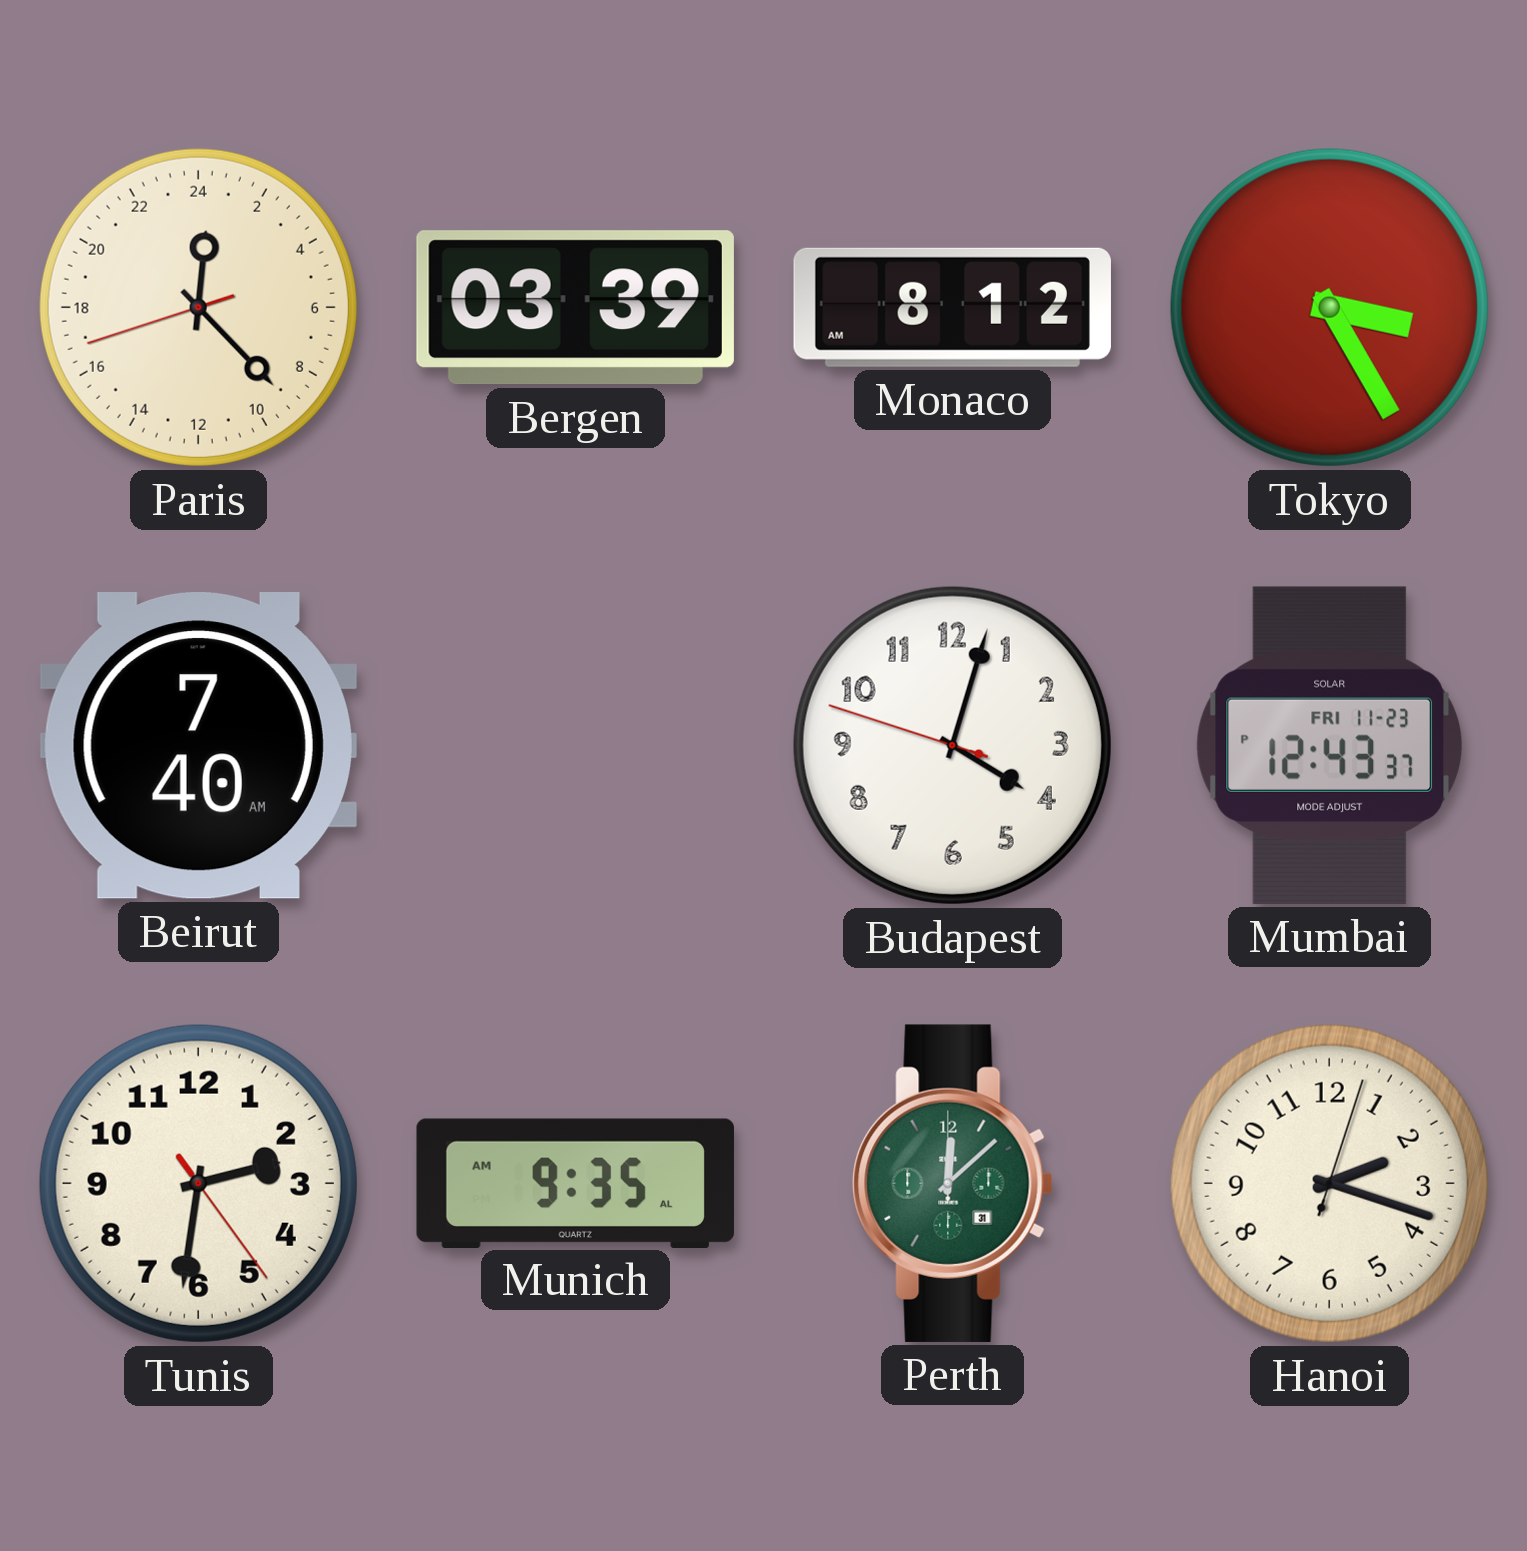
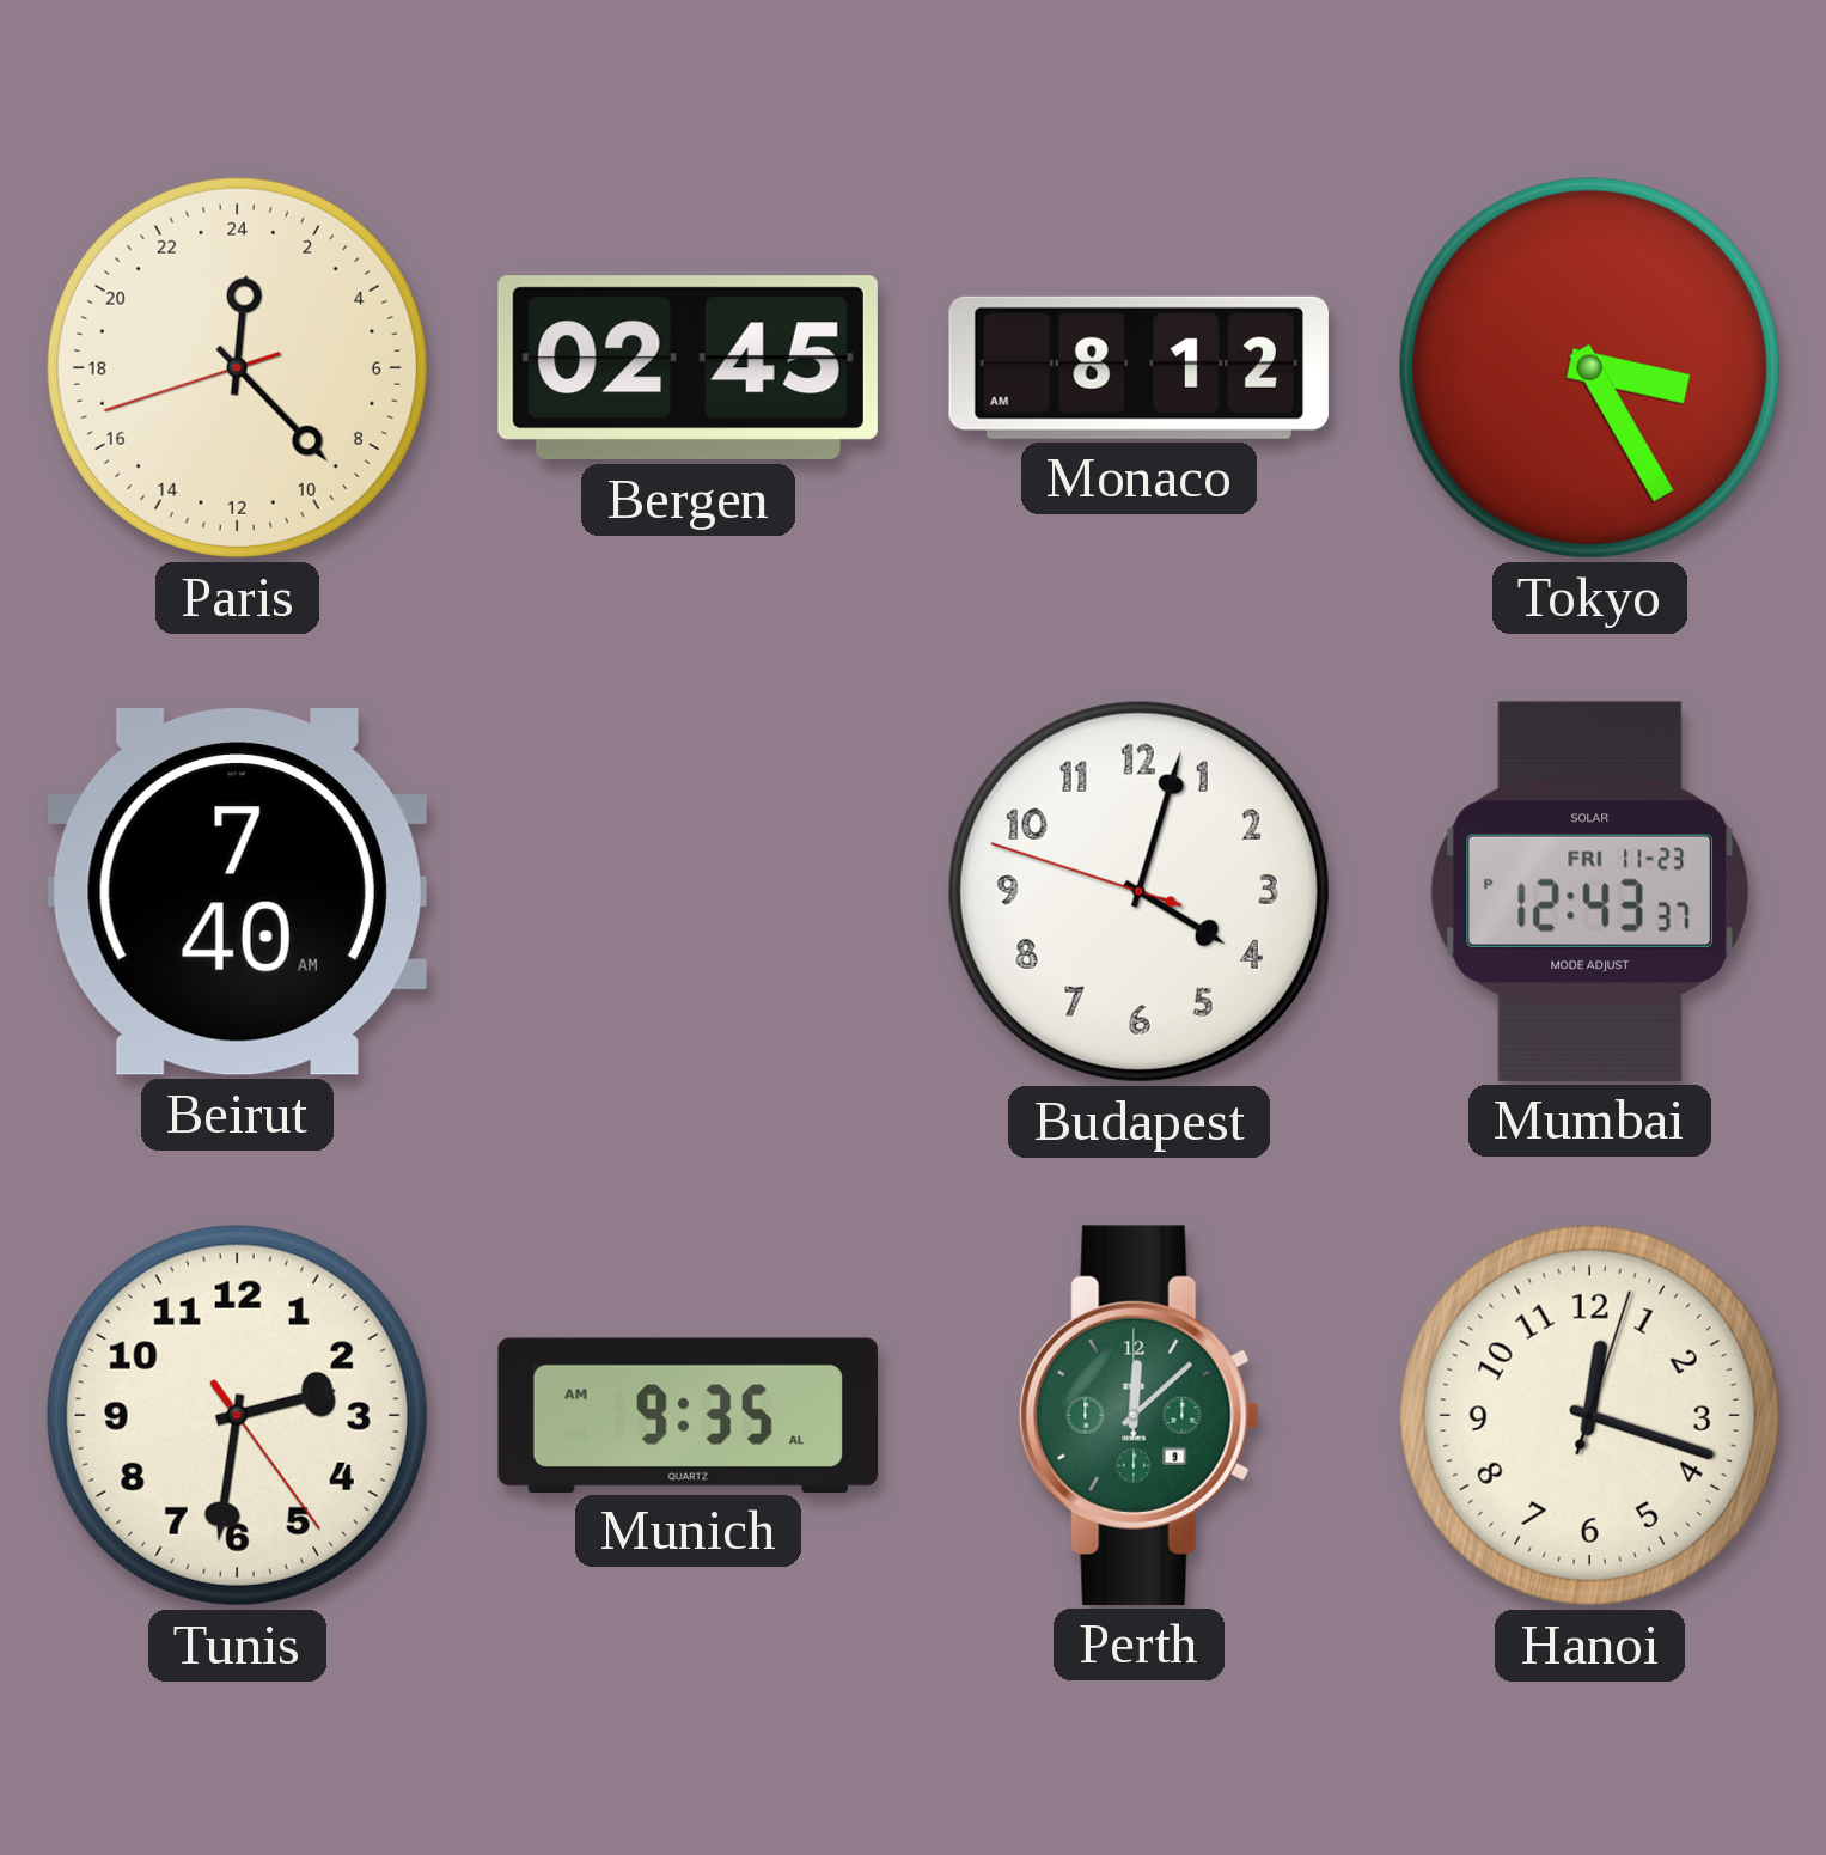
Bergen: 03:39 -> 02:45
Perth date: 31 -> 9
Hanoi: 2:18 -> 12:18
